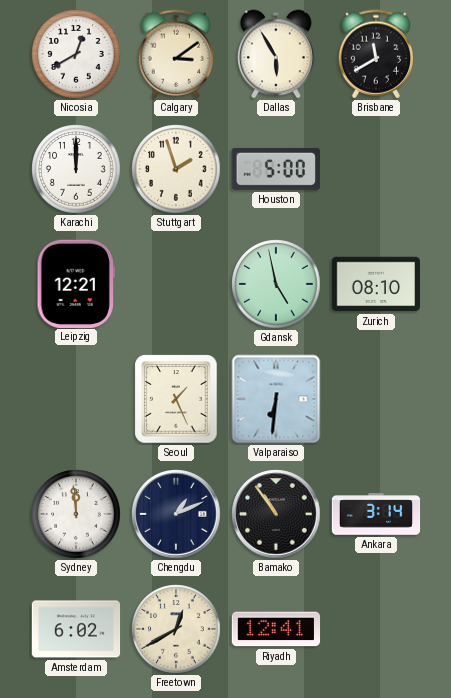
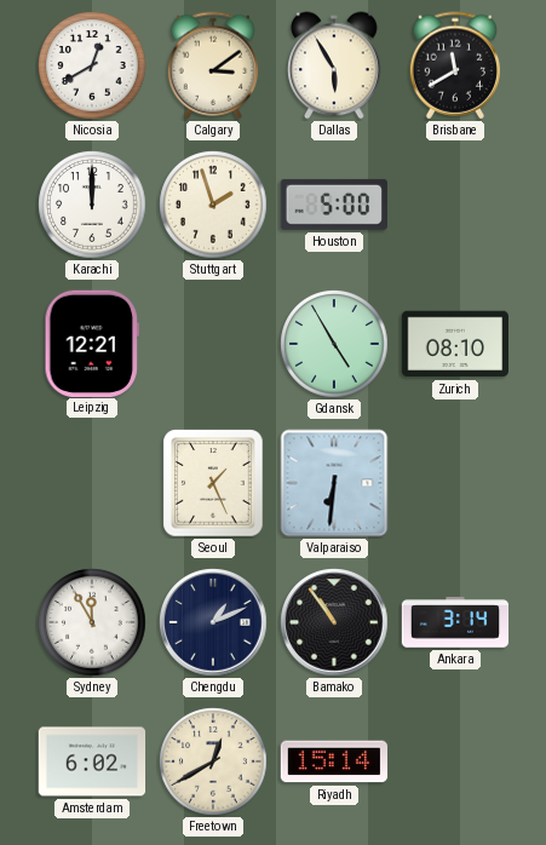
Gdansk: 4:58 -> 4:55
Sydney: 11:59 -> 11:55
Riyadh: 12:41 -> 15:14
